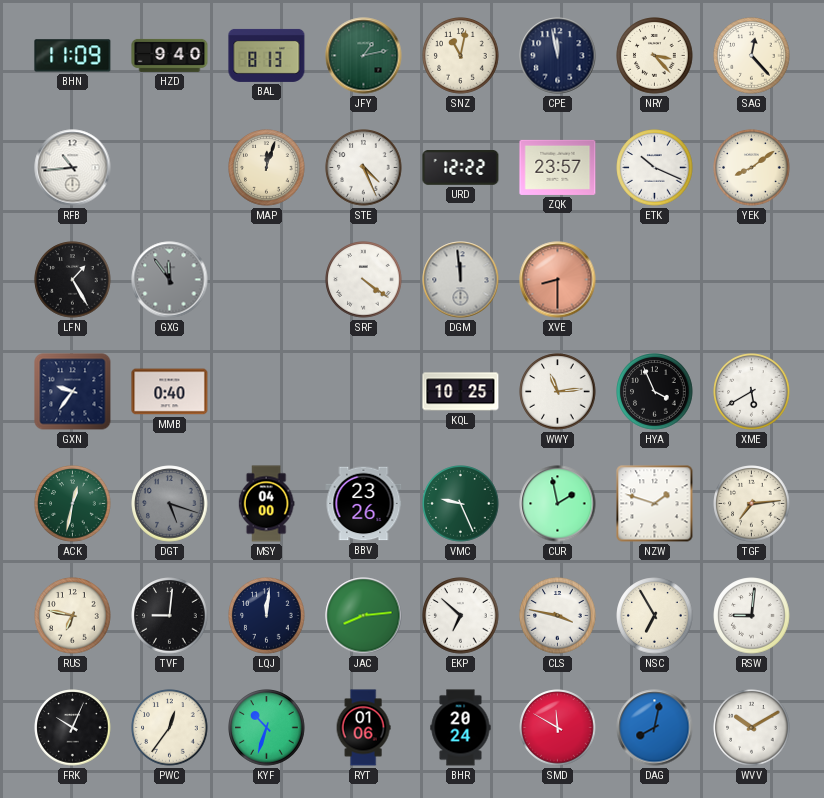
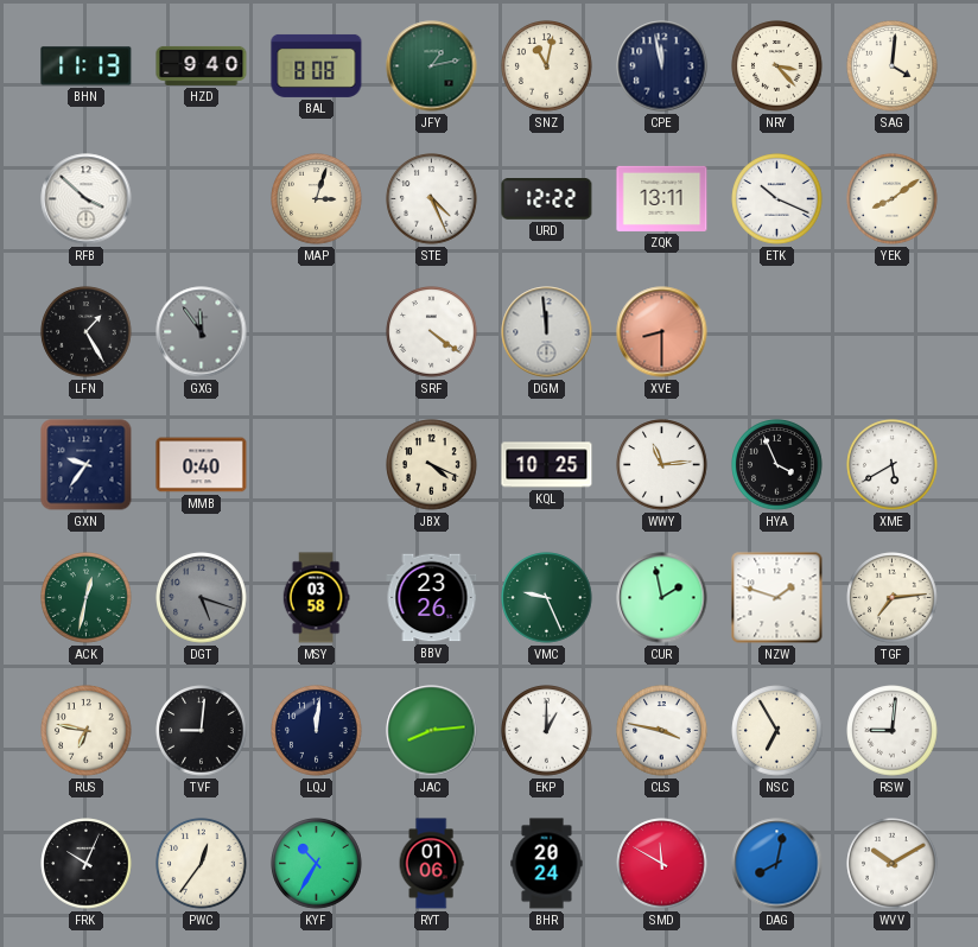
BHN: 11:09 -> 11:13
BAL: 8:13 -> 8:08
SAG: 12:23 -> 4:01
RFB: 10:44 -> 3:52
MAP: 12:03 -> 3:03
ZQK: 23:57 -> 13:11
JBX: none -> 4:19
MSY: 04:00 -> 03:58
EKP: 6:52 -> 1:00
KYF: 10:33 -> 10:35
